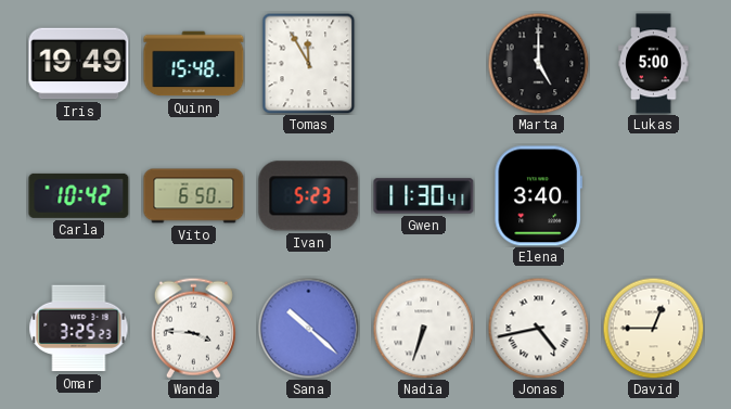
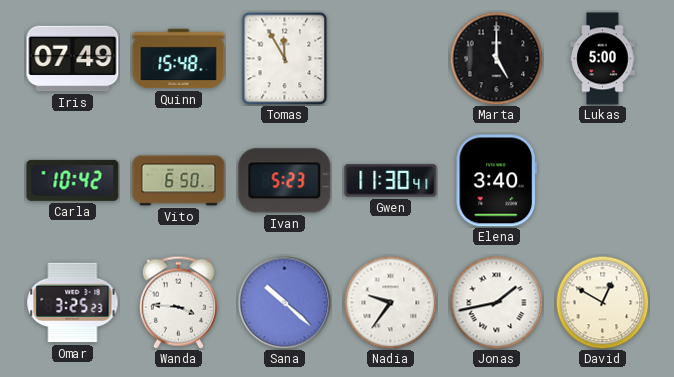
Iris: 19:49 -> 07:49
Nadia: 6:33 -> 9:36
Jonas: 4:43 -> 1:43
David: 12:45 -> 12:50
